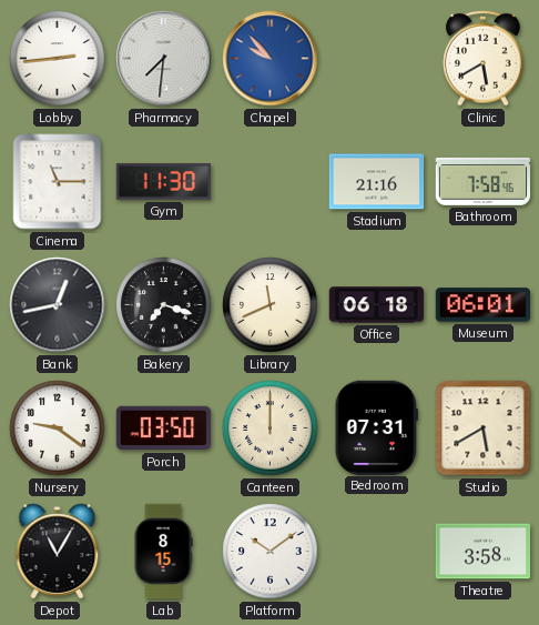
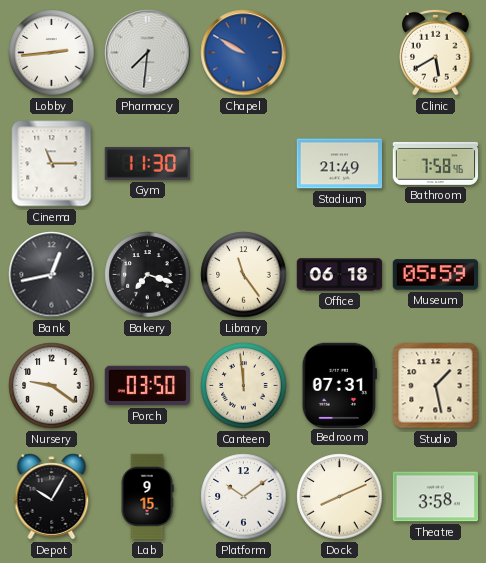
Chapel: 9:53 -> 9:50
Stadium: 21:16 -> 21:49
Library: 11:41 -> 11:24
Museum: 06:01 -> 05:59
Canteen: 12:00 -> 11:59
Studio: 5:40 -> 1:28
Depot: 11:05 -> 10:05
Lab: 8:15 -> 9:15
Dock: none -> 8:11
